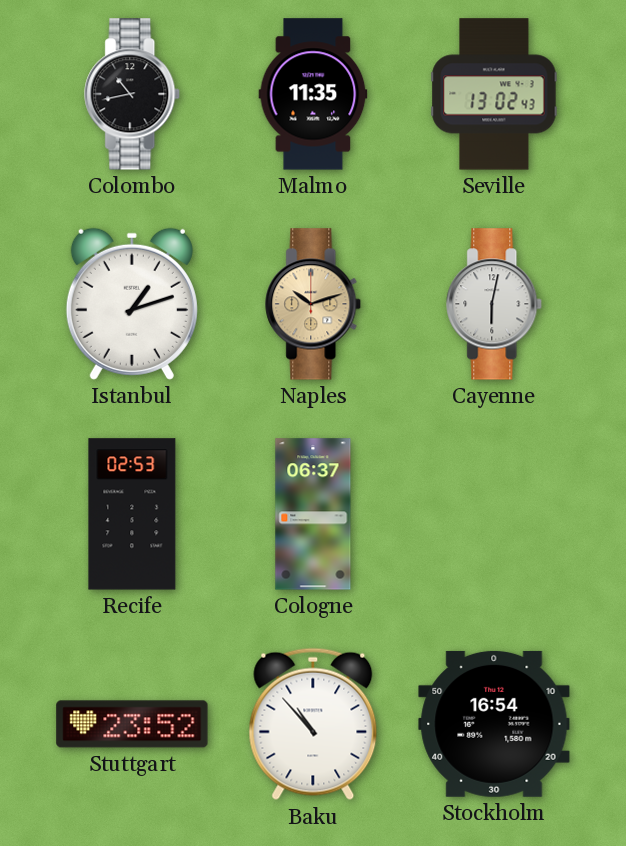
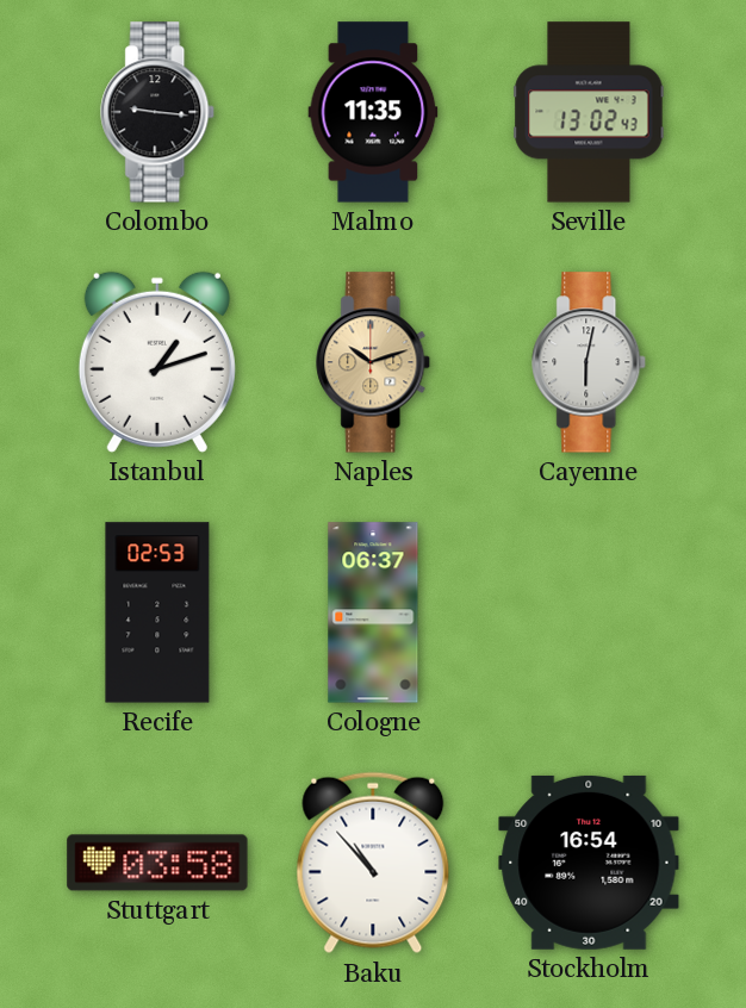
Colombo: 10:43 -> 9:16
Stuttgart: 23:52 -> 03:58
